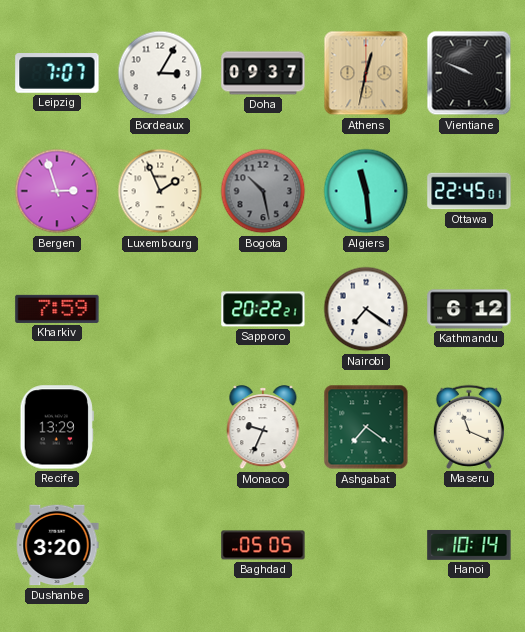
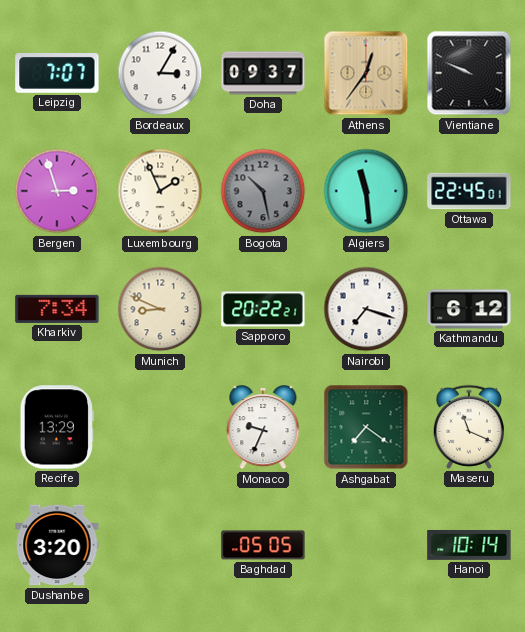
Athens: 12:32 -> 12:36
Kharkiv: 7:59 -> 7:34
Munich: none -> 8:49
Nairobi: 7:21 -> 7:18
